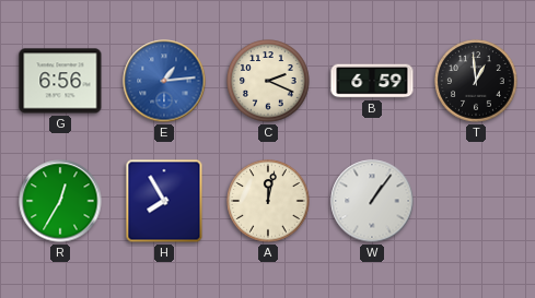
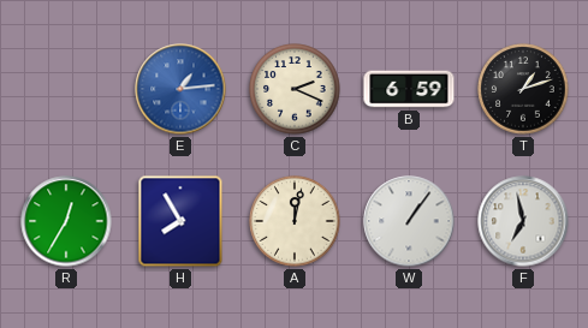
G: 6:56 -> none
T: 12:59 -> 1:12
F: none -> 6:58
